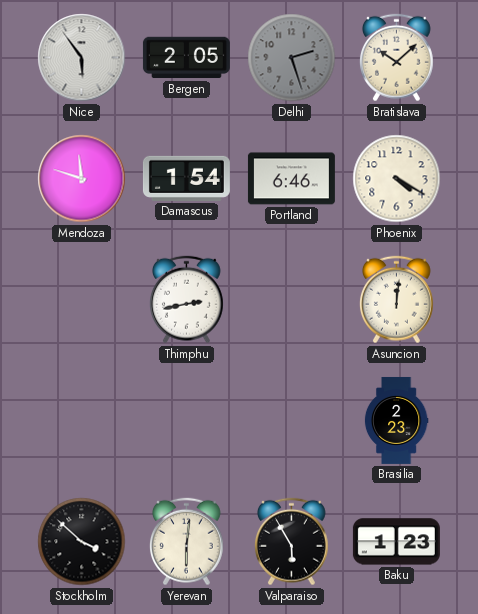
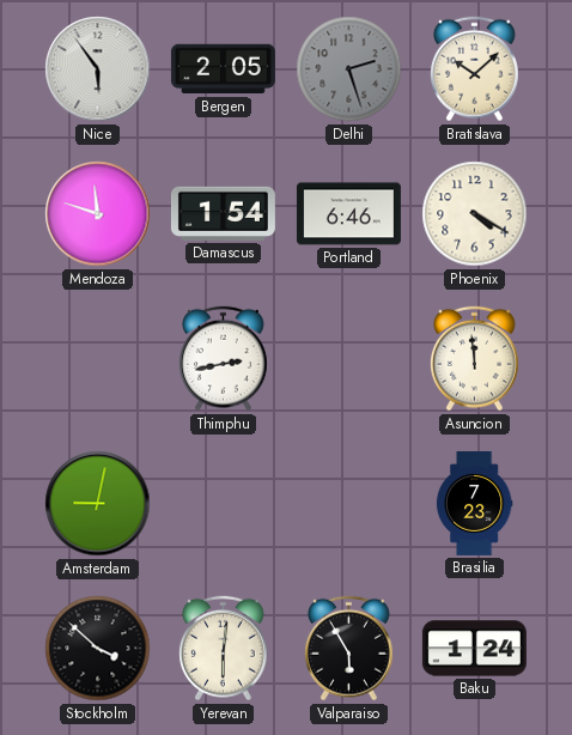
Asuncion: 12:01 -> 11:59
Amsterdam: none -> 9:02
Brasilia: 2:23 -> 7:23
Baku: 1:23 -> 1:24
